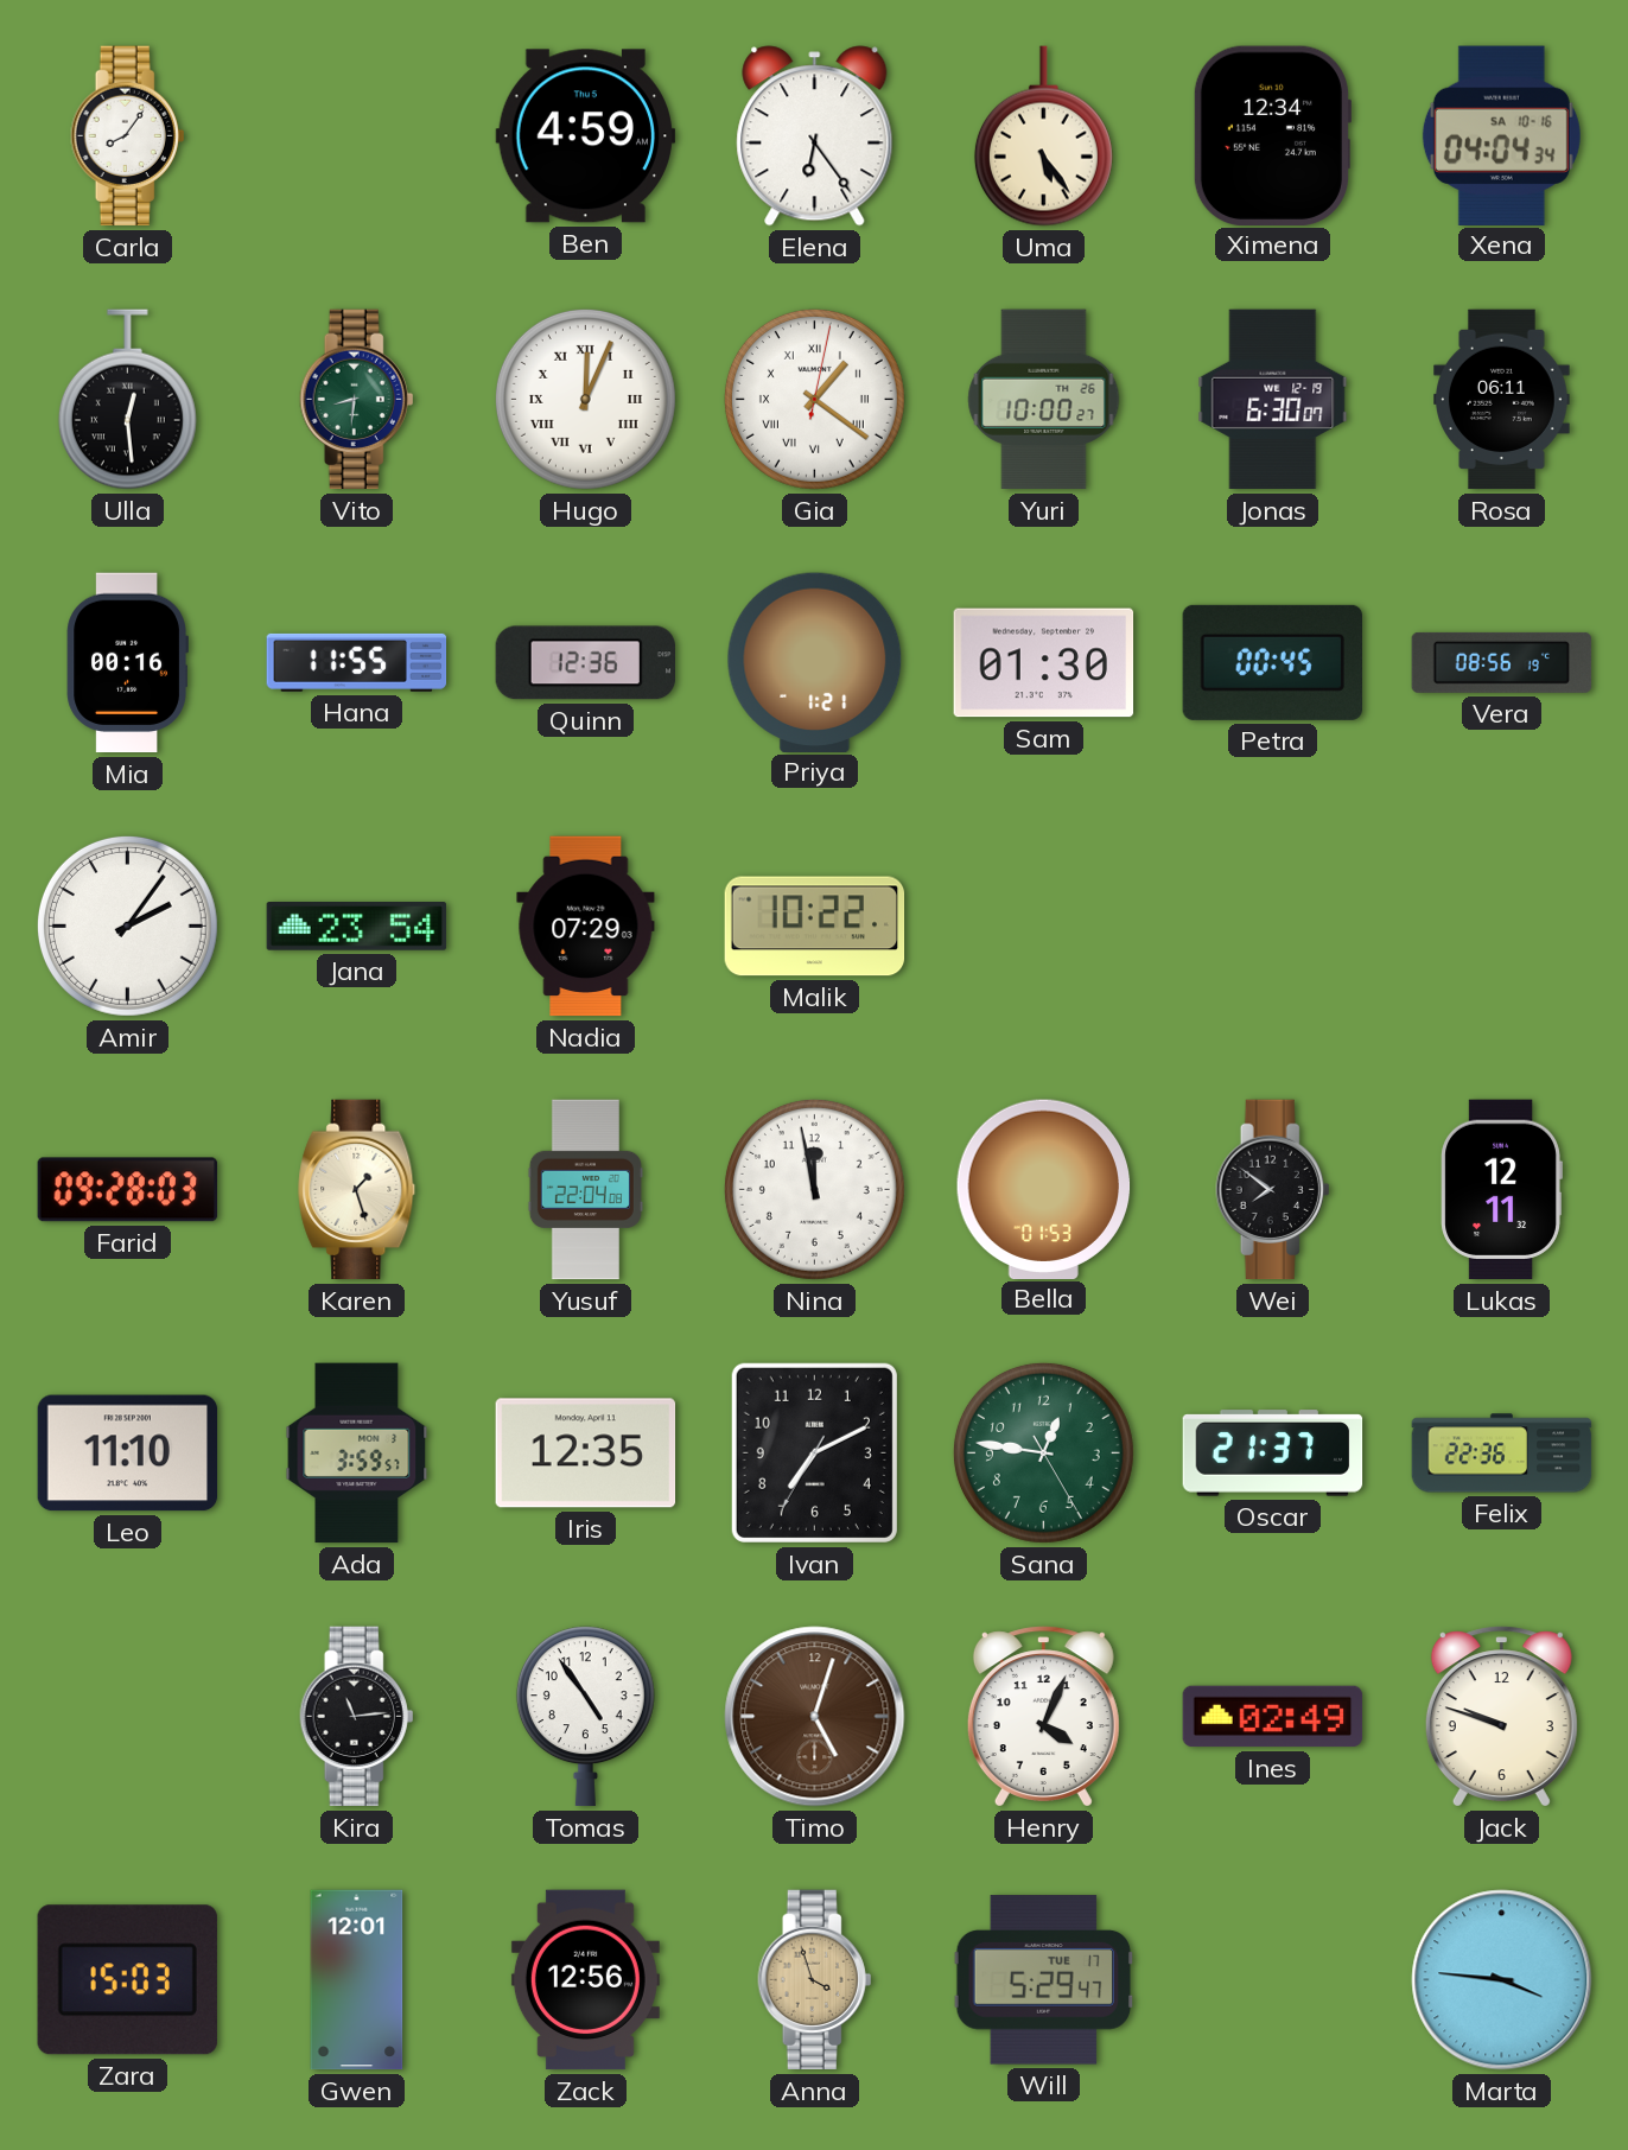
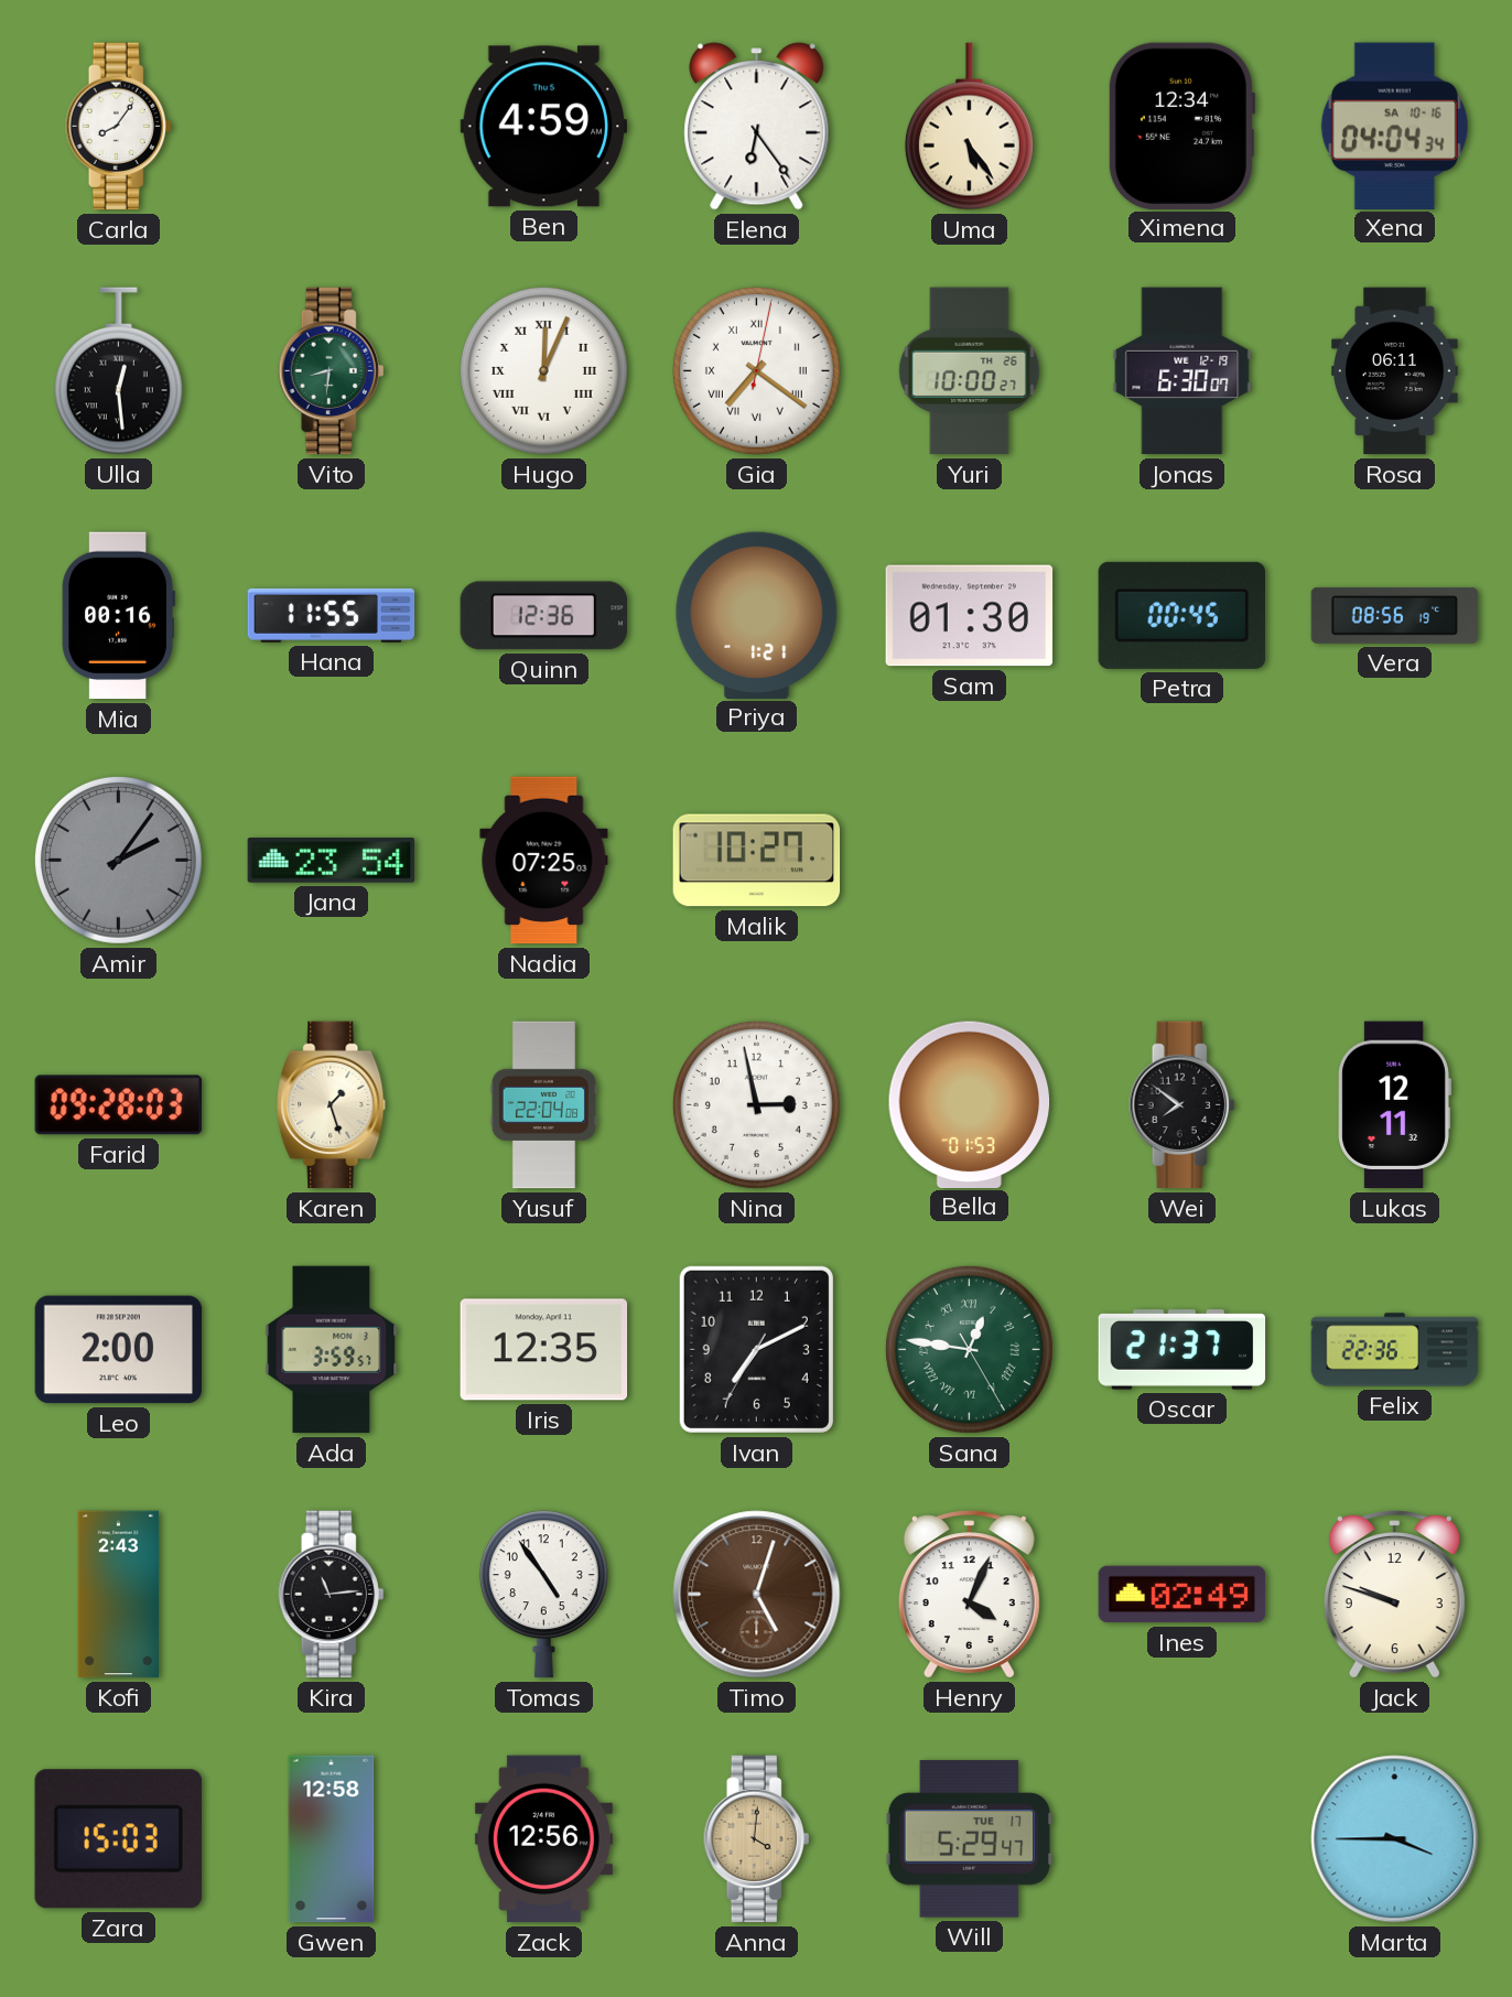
Gia: 1:21 -> 7:21
Amir dial: white -> grey
Nadia: 07:29 -> 07:25
Malik: 10:22 -> 10:27
Nina: 11:58 -> 2:58
Leo: 11:10 -> 2:00
Sana numerals: Arabic -> Roman
Kofi: none -> 2:43
Gwen: 12:01 -> 12:58
Anna: 3:57 -> 4:01
Marta: 3:46 -> 3:45
